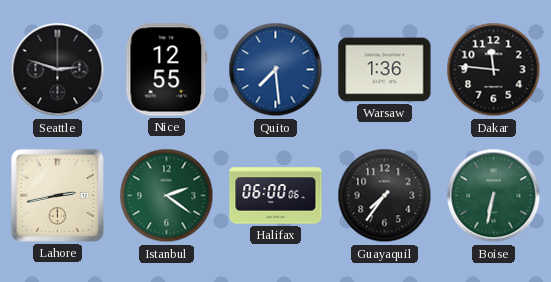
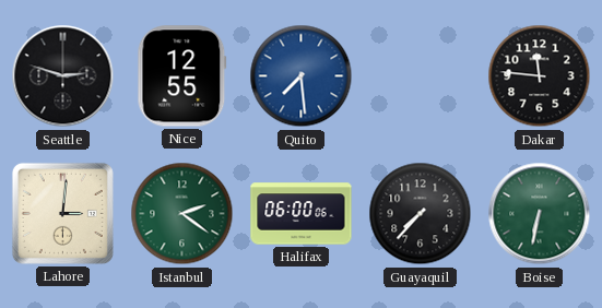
Warsaw: 1:36 -> none
Lahore: 2:43 -> 3:01
Guayaquil: 7:36 -> 7:37
